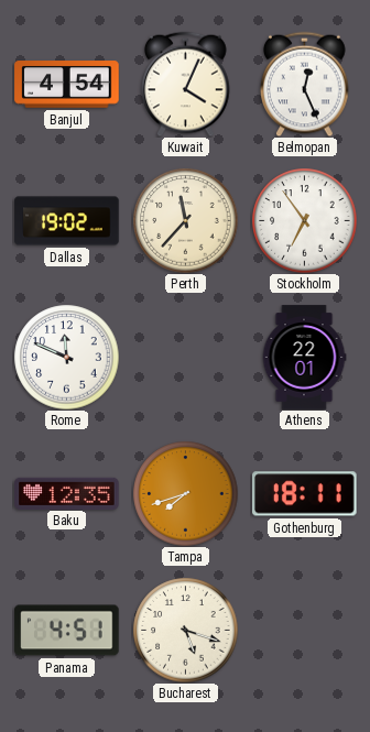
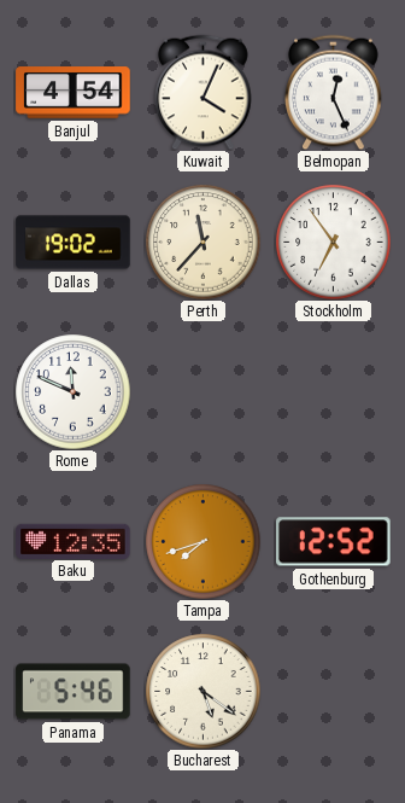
Athens: 22:01 -> none
Gothenburg: 18:11 -> 12:52
Panama: 4:51 -> 5:46
Bucharest: 5:18 -> 5:21
